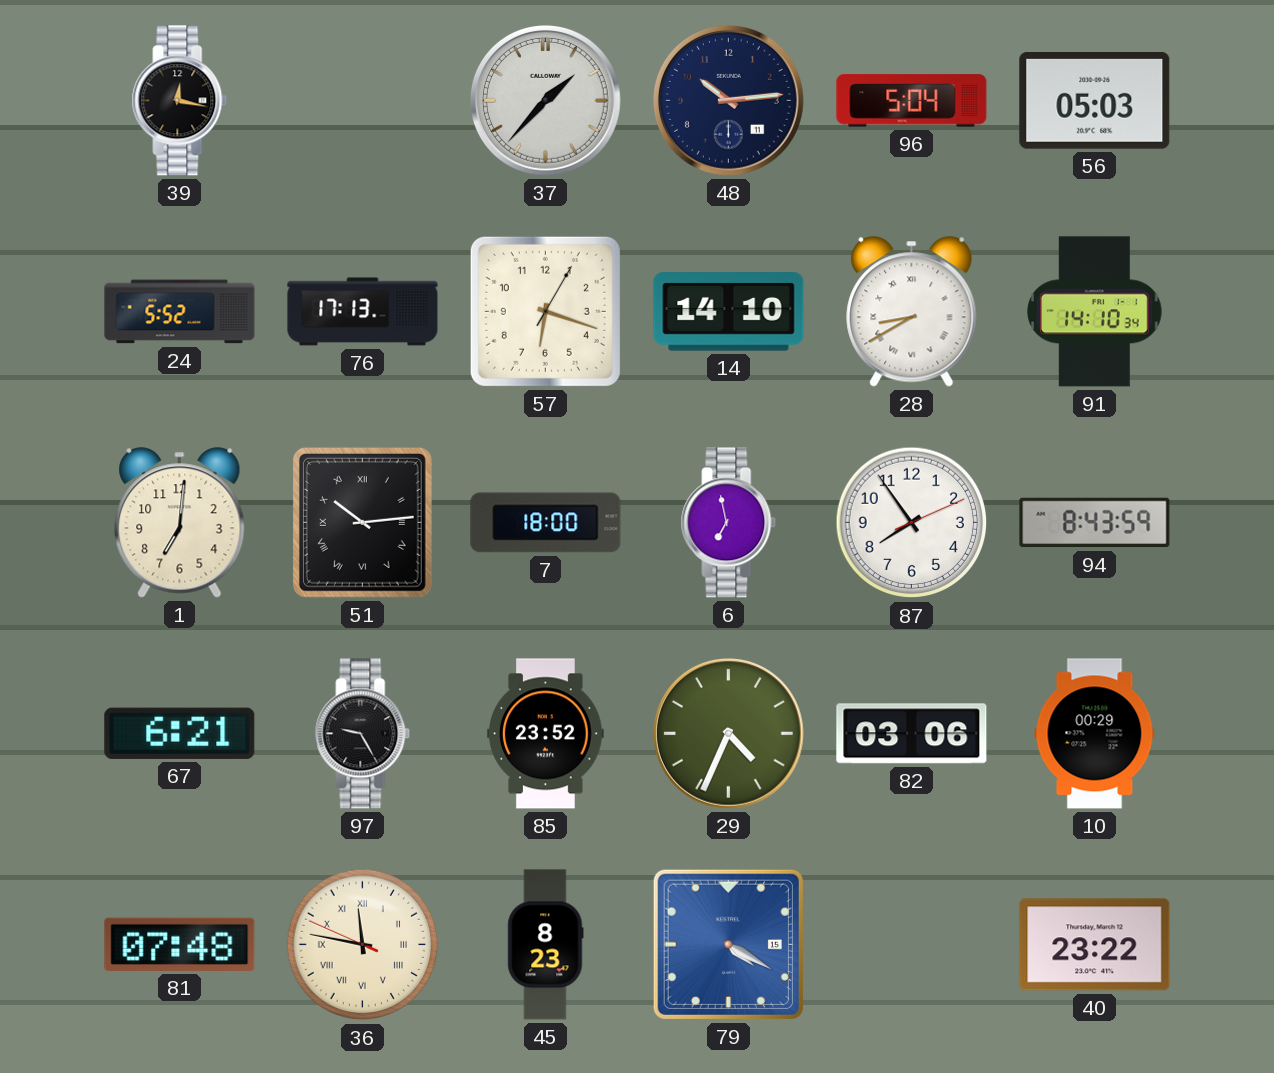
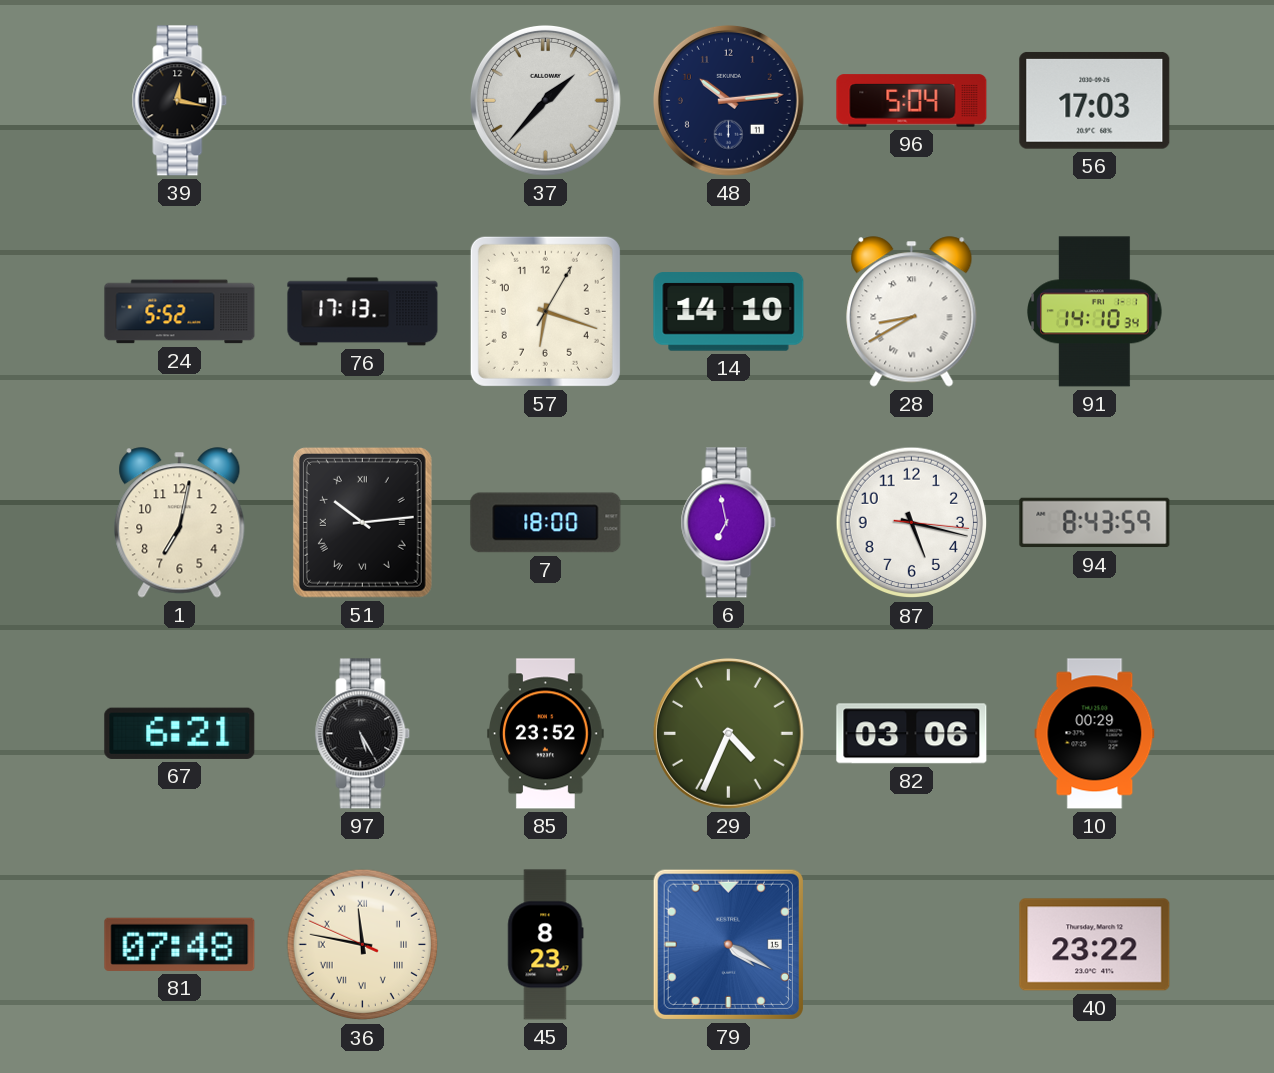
56: 05:03 -> 17:03
1: 7:01 -> 7:02
87: 7:54 -> 5:17
97: 9:25 -> 5:25
